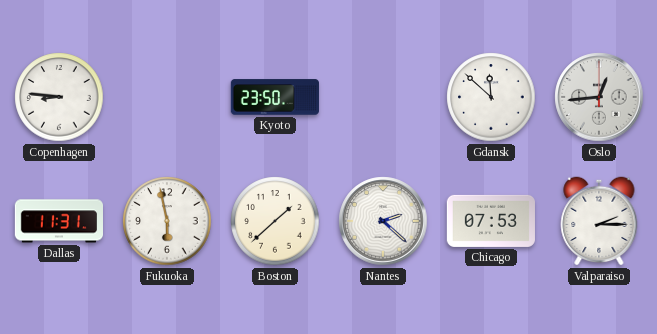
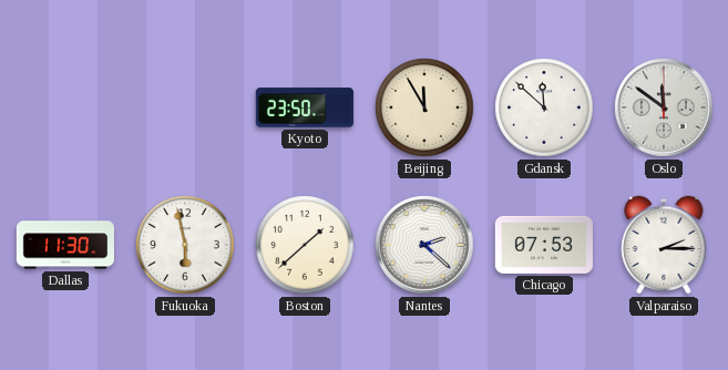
Copenhagen: 8:46 -> none
Beijing: none -> 11:55
Oslo: 12:44 -> 11:51
Dallas: 11:31 -> 11:30
